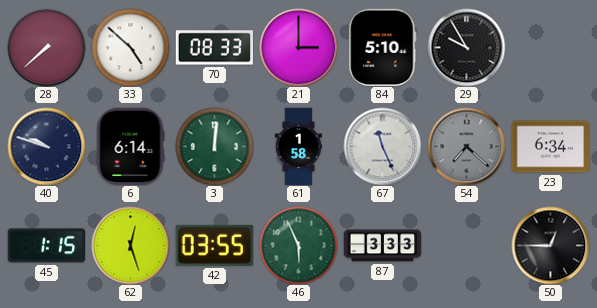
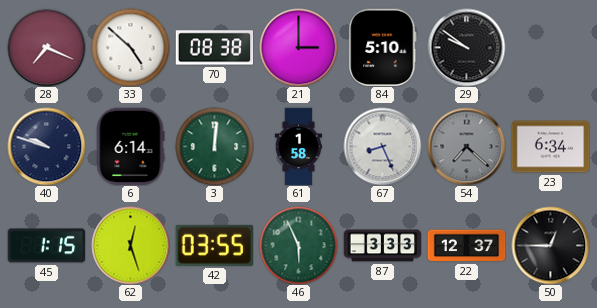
28: 7:38 -> 7:19
70: 08:33 -> 08:38
29: 9:55 -> 9:51
67: 11:26 -> 8:26
22: none -> 12:37
